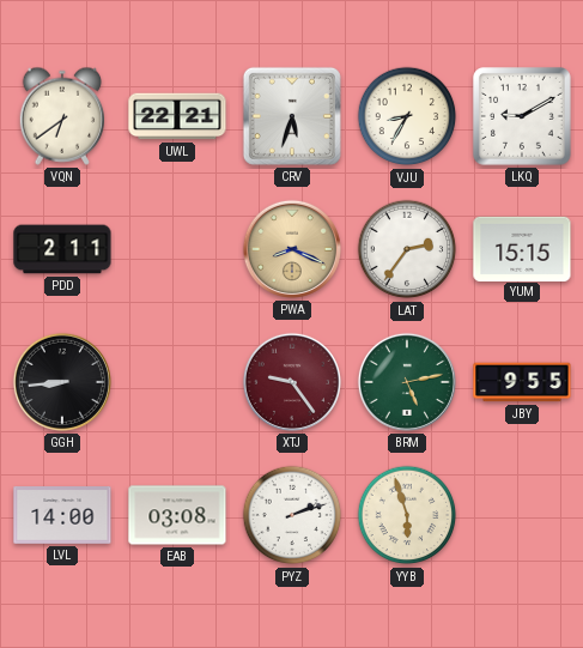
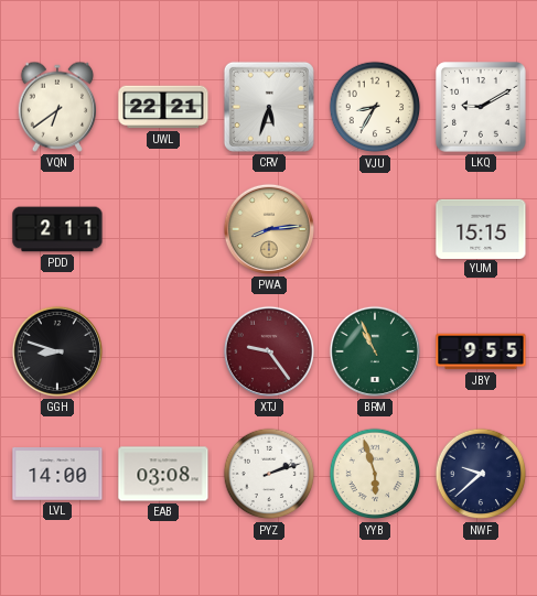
PWA: 8:19 -> 8:14
LAT: 2:36 -> none
GGH: 8:44 -> 8:48
BRM: 5:13 -> 10:56
NWF: none -> 9:38
